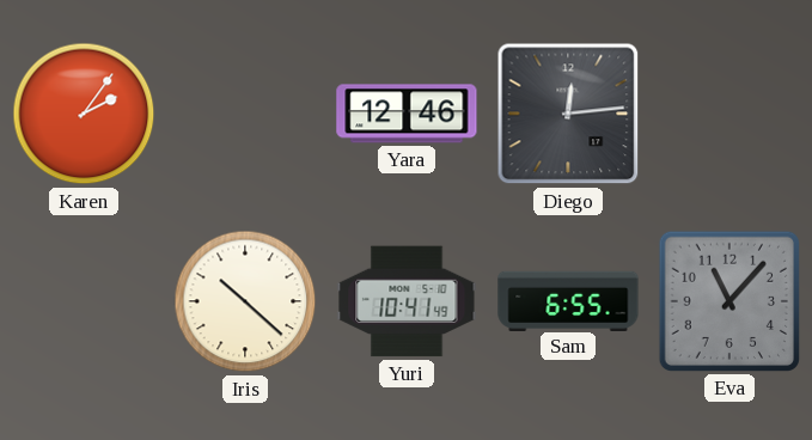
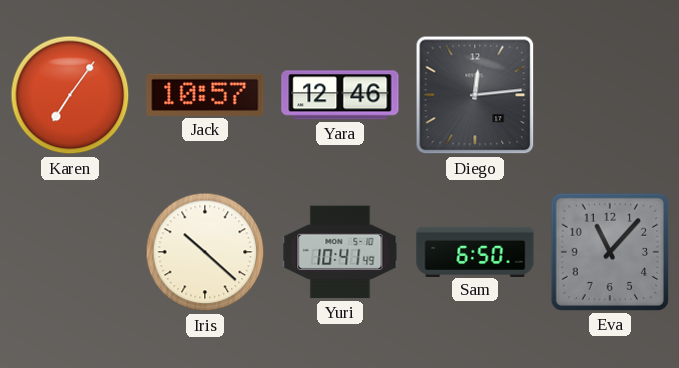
Karen: 2:06 -> 7:06
Jack: none -> 10:57
Sam: 6:55 -> 6:50
